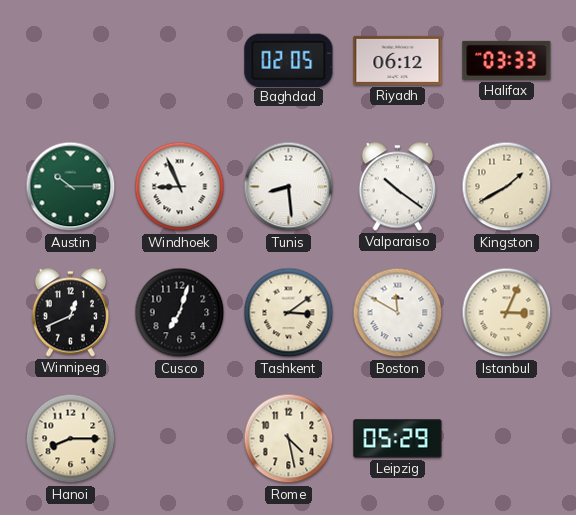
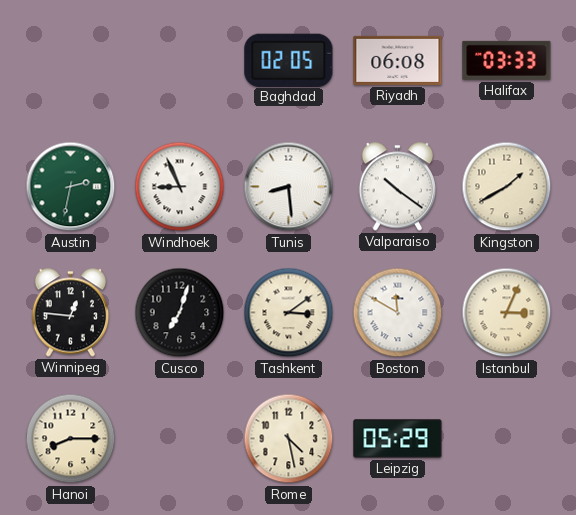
Riyadh: 06:12 -> 06:08
Austin: 10:15 -> 2:32
Winnipeg: 12:41 -> 12:46
